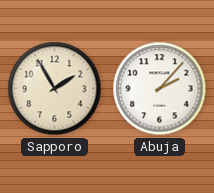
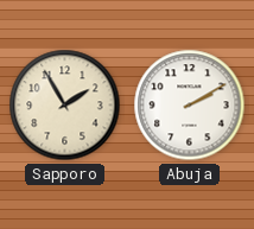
Abuja: 2:07 -> 2:10
